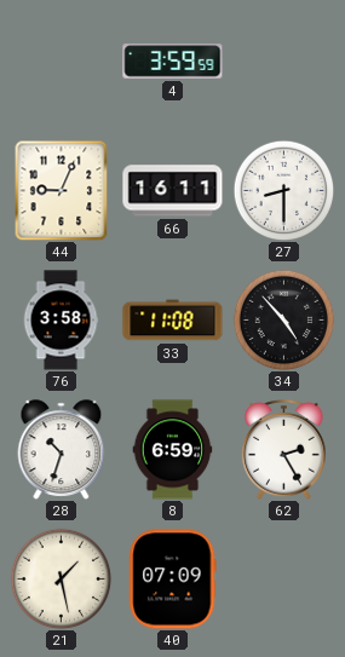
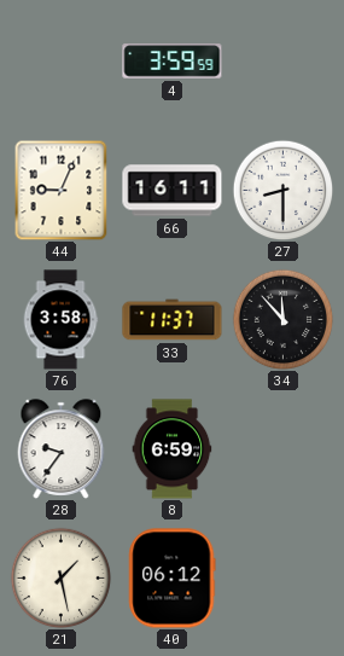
33: 11:08 -> 11:37
34: 4:53 -> 11:53
28: 10:33 -> 9:36
62: 2:25 -> none
40: 07:09 -> 06:12
